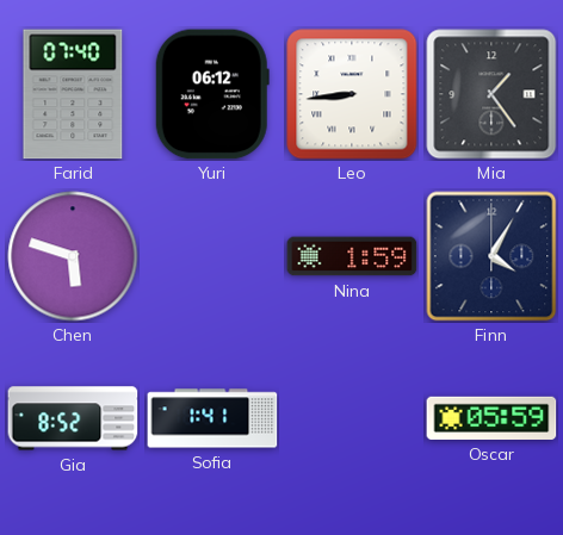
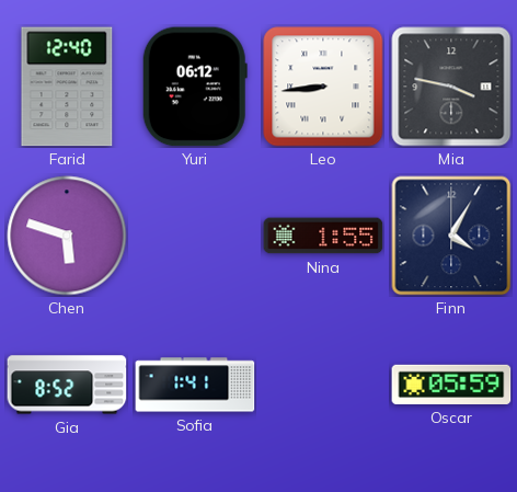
Farid: 07:40 -> 12:40
Mia: 1:24 -> 3:47
Nina: 1:59 -> 1:55
